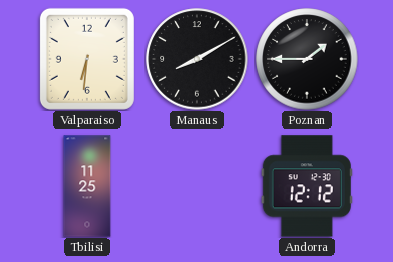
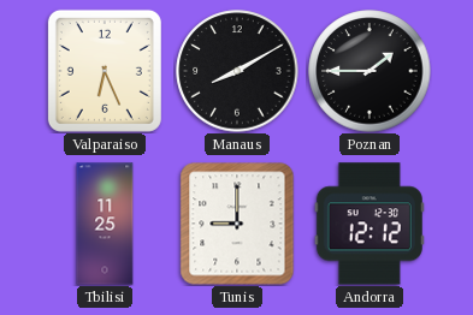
Valparaiso: 6:31 -> 6:26
Tunis: none -> 9:00
